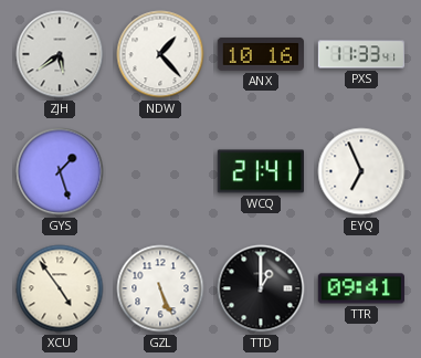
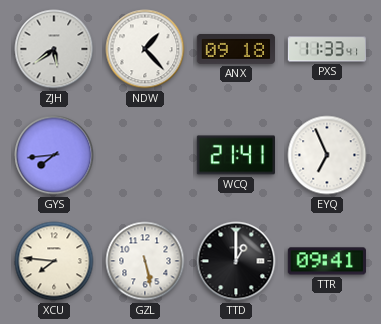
ANX: 10:16 -> 09:18
GYS: 1:27 -> 7:44
XCU: 4:54 -> 7:46
GZL: 5:26 -> 5:28
